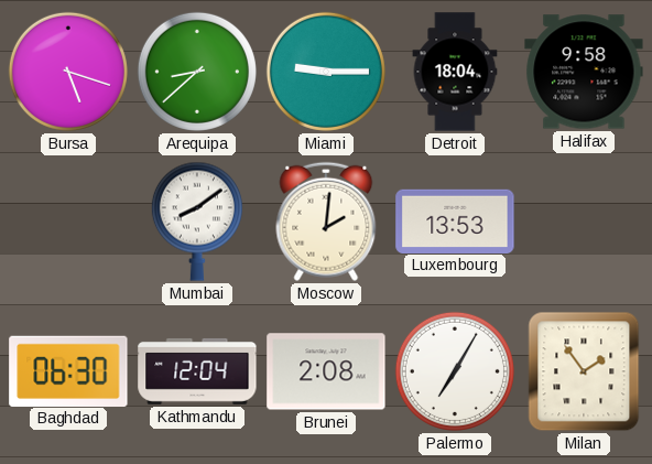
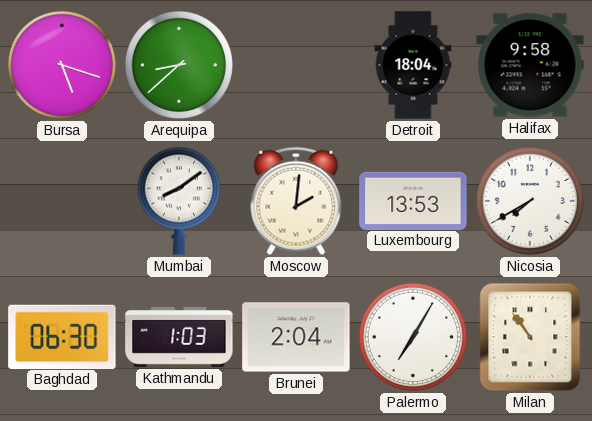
Miami: 9:15 -> none
Nicosia: none -> 7:40
Kathmandu: 12:04 -> 1:03
Brunei: 2:08 -> 2:04
Milan: 1:54 -> 10:54
